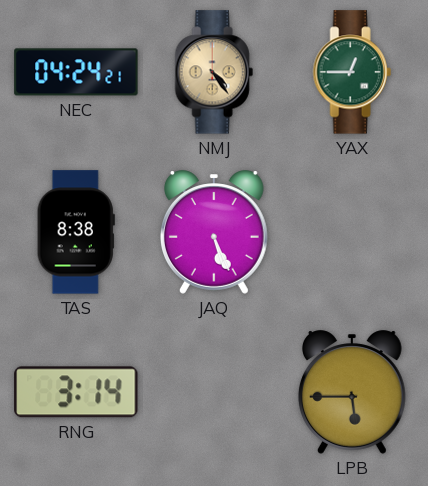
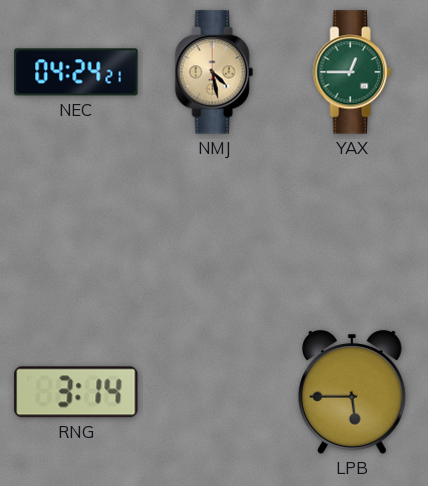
NMJ: 4:24 -> 4:28
TAS: 8:38 -> none
JAQ: 5:26 -> none
